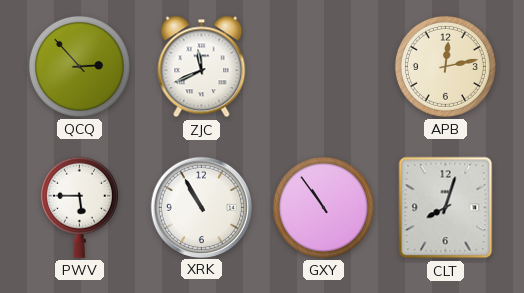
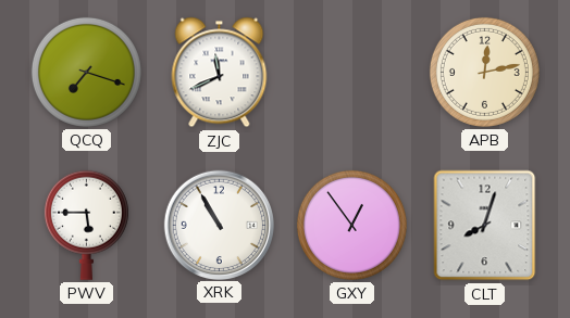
QCQ: 2:53 -> 7:18
GXY: 10:54 -> 12:54
